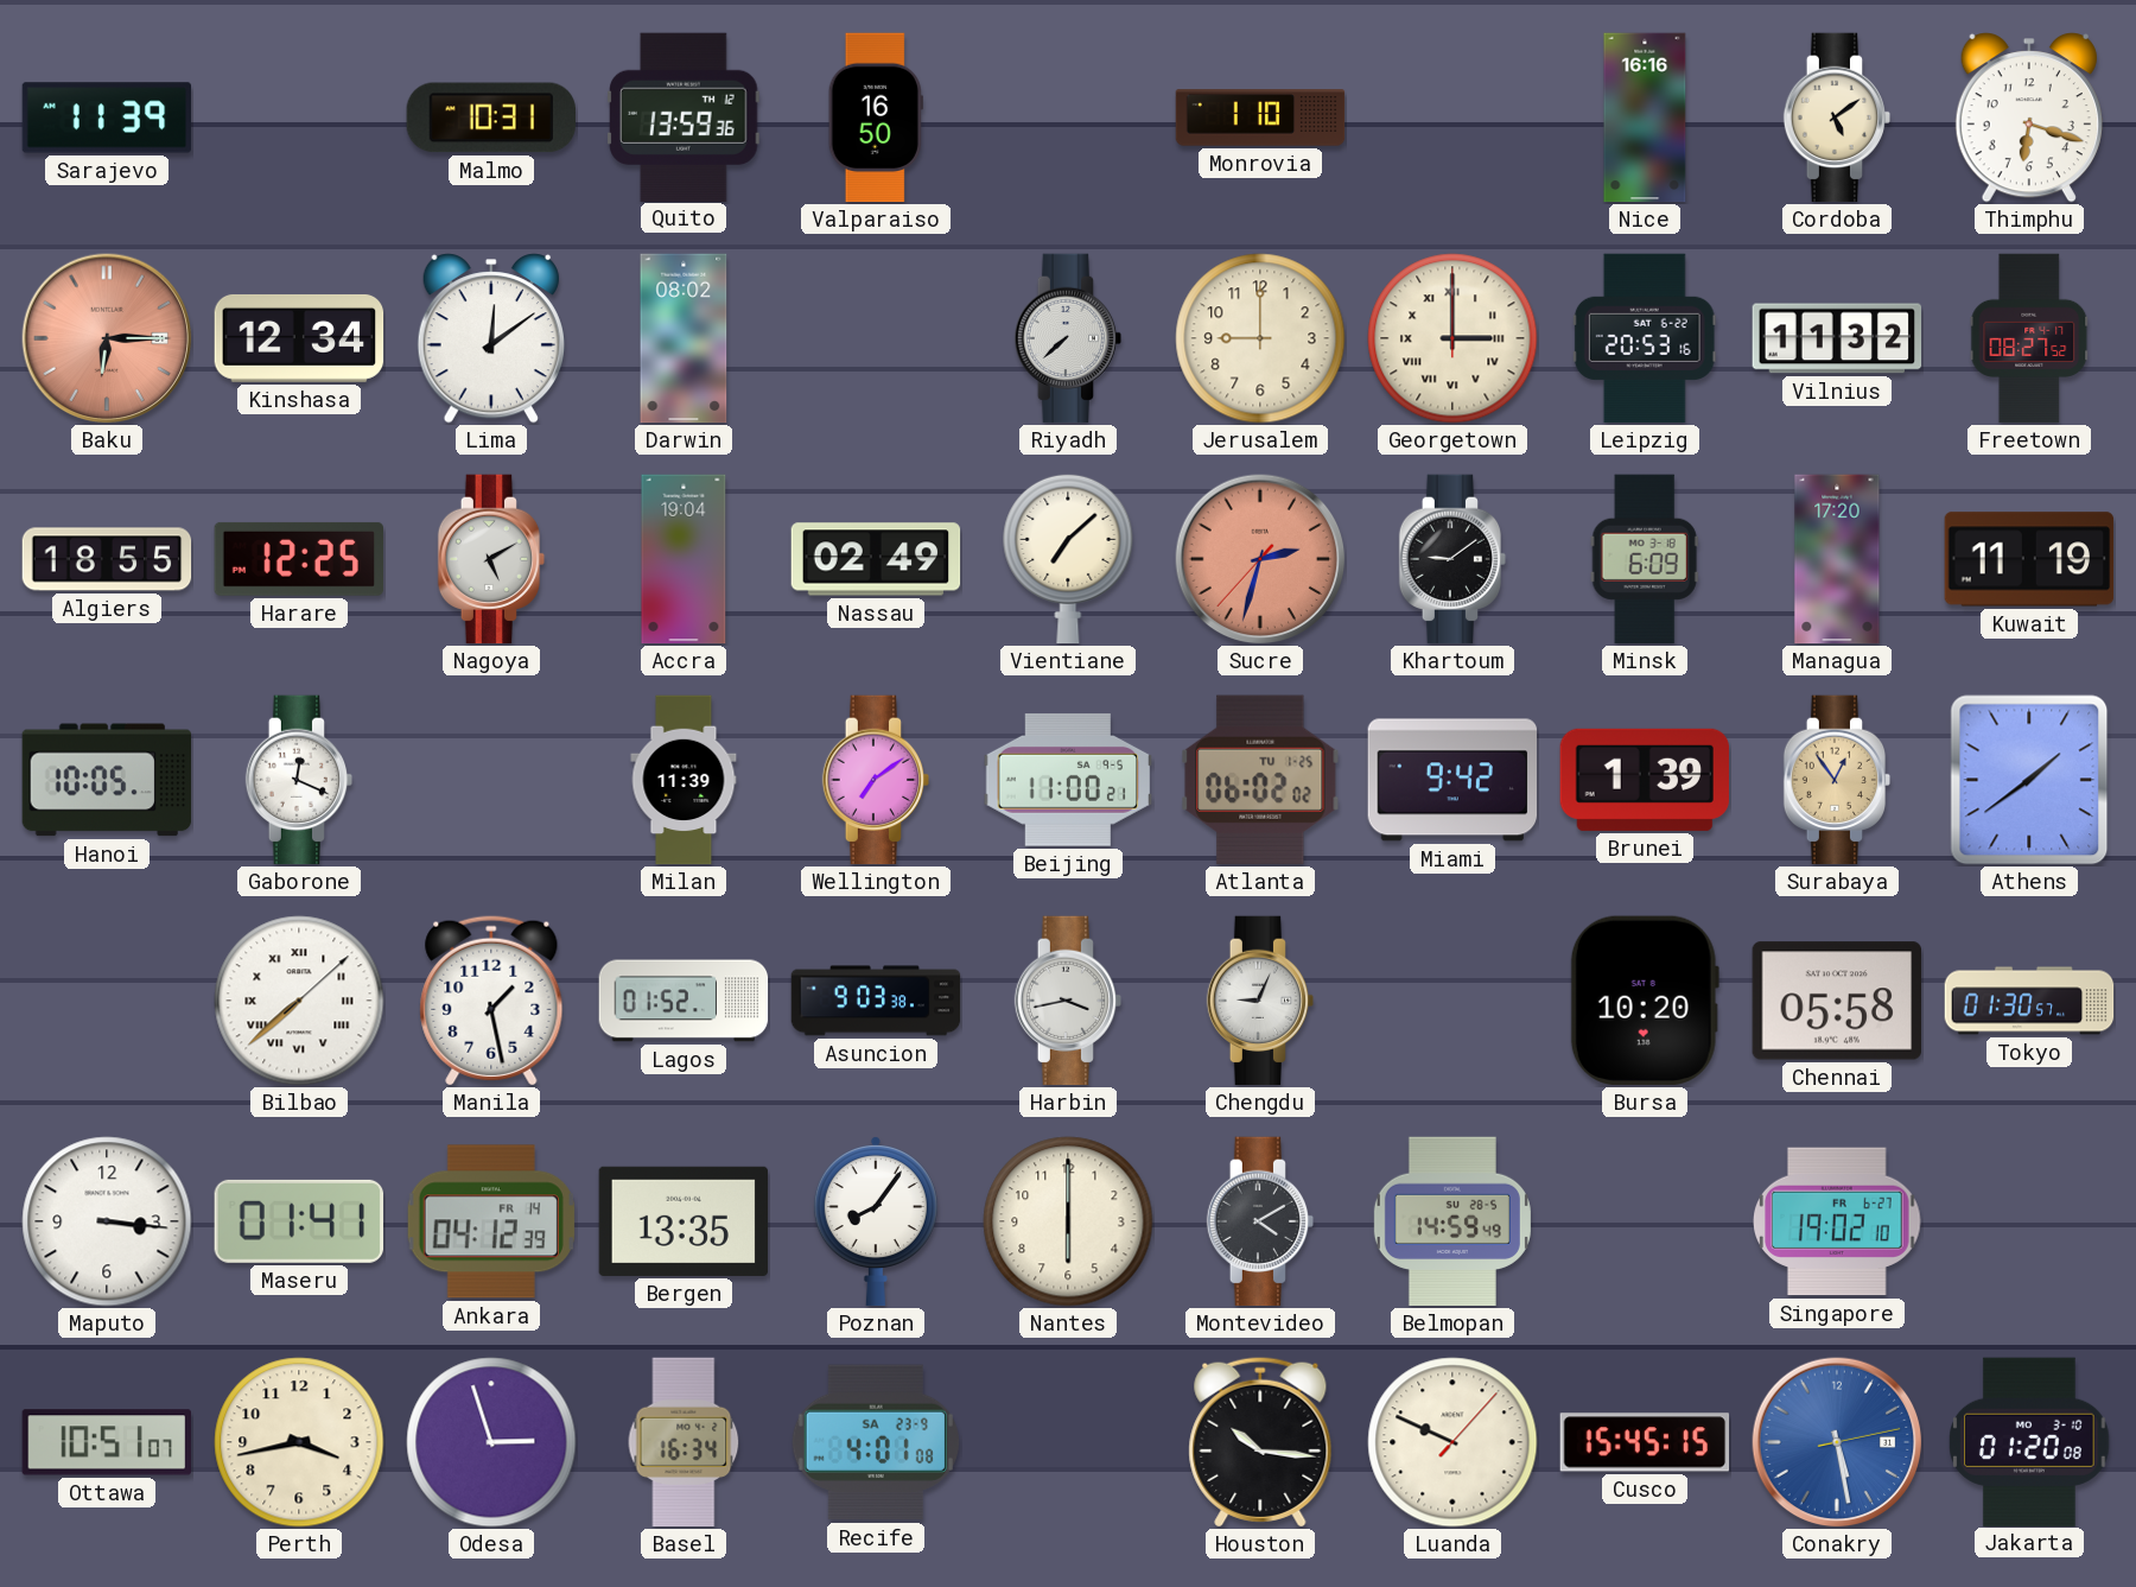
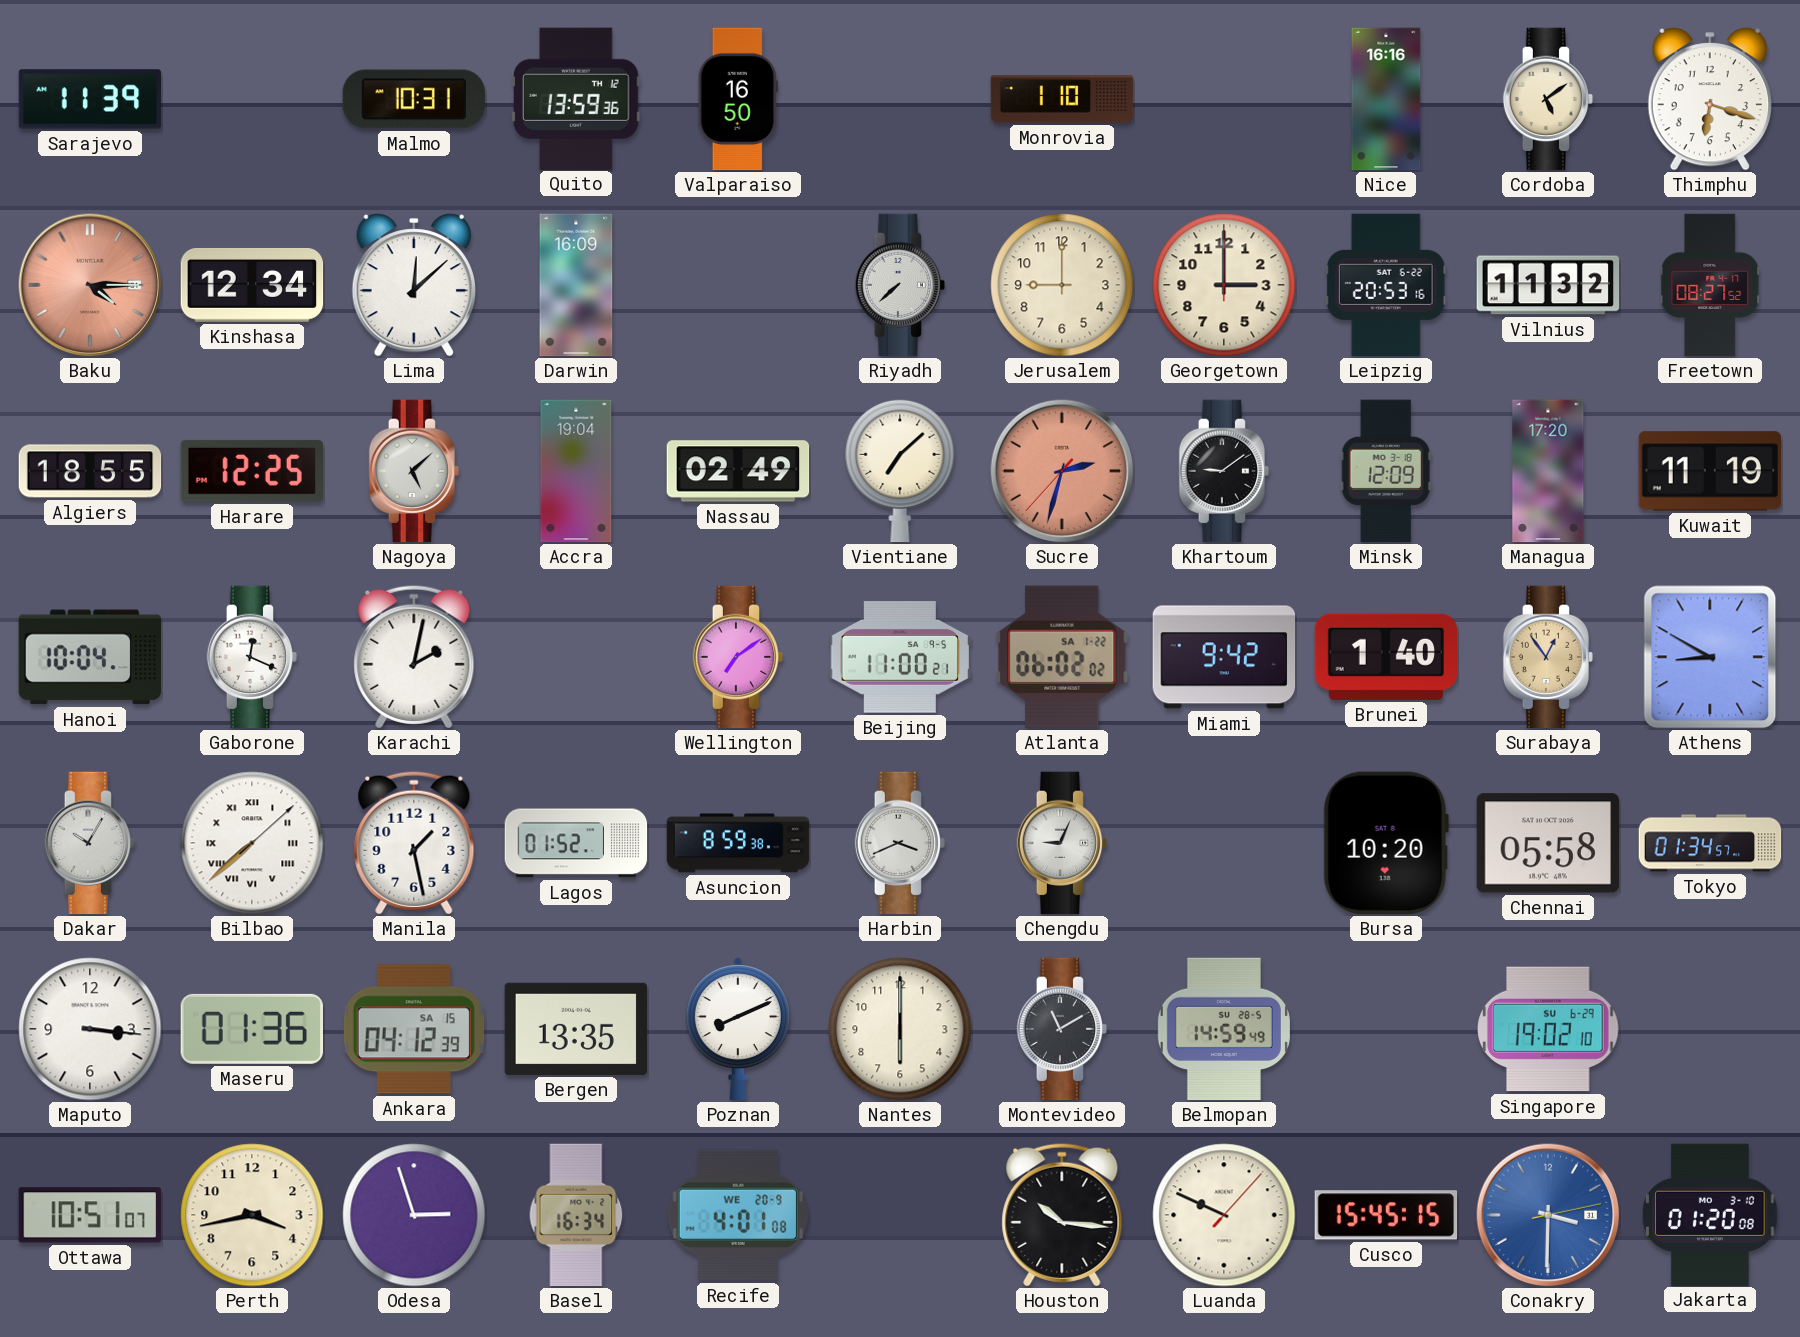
Baku: 6:15 -> 4:15
Lima: 12:09 -> 12:08
Darwin: 08:02 -> 16:09
Georgetown numerals: Roman -> Arabic
Nagoya: 5:10 -> 5:08
Minsk: 6:09 -> 12:09
Hanoi: 10:05 -> 10:04
Karachi: none -> 2:02
Milan: 11:39 -> none
Atlanta date: TU 1-25 -> SA 1-22
Brunei: 1:39 -> 1:40
Athens: 1:39 -> 8:50
Dakar: none -> 10:05
Asuncion: 9:03 -> 8:59
Harbin: 3:43 -> 3:41
Tokyo: 01:30 -> 01:34
Maseru: 01:41 -> 01:36
Ankara date: FR 14 -> SA 15
Poznan: 8:06 -> 8:11
Montevideo: 4:10 -> 11:10
Singapore date: FR 6-27 -> SU 6-29
Recife date: SA 23-9 -> WE 20-9
Conakry: 5:28 -> 3:30
